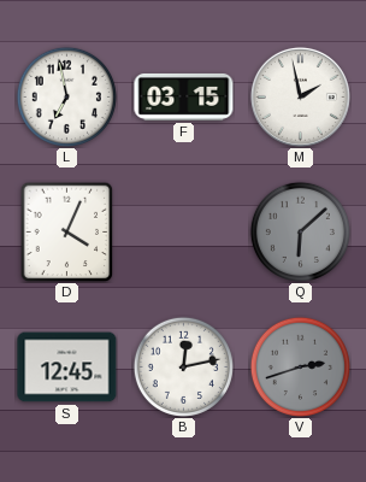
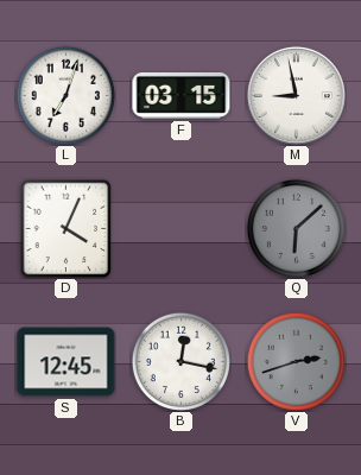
L: 6:58 -> 7:03
M: 1:58 -> 8:58
B: 12:13 -> 12:17
